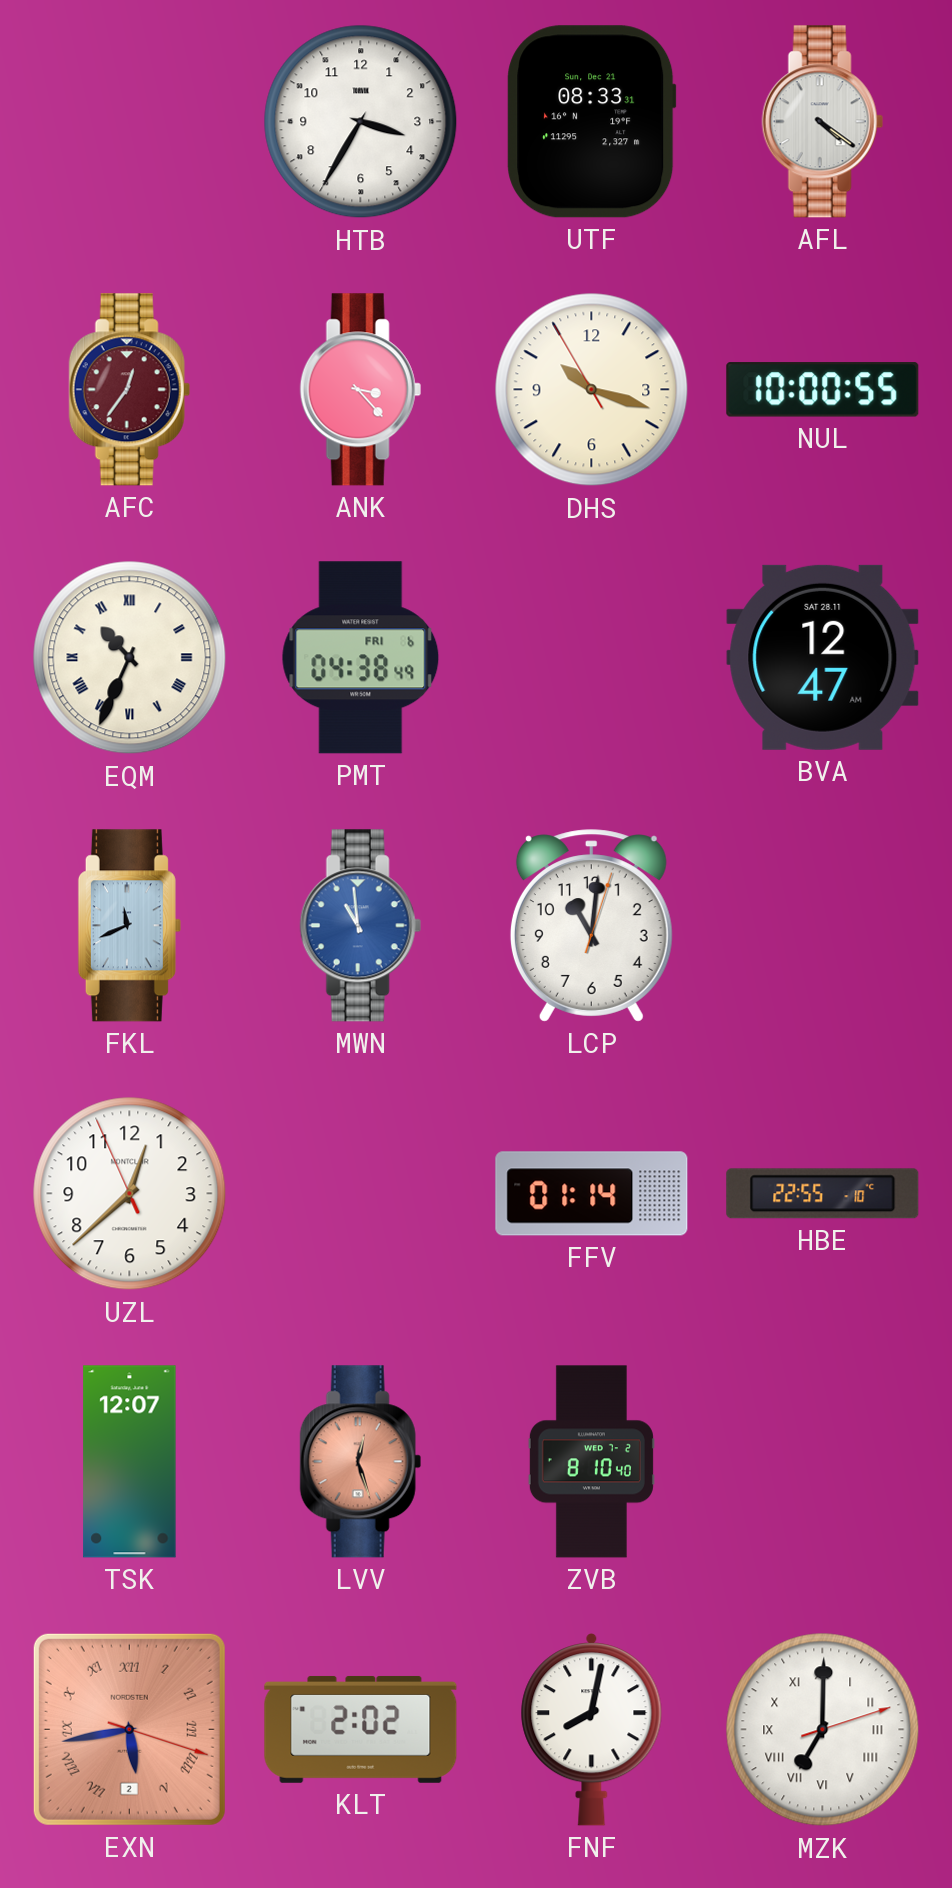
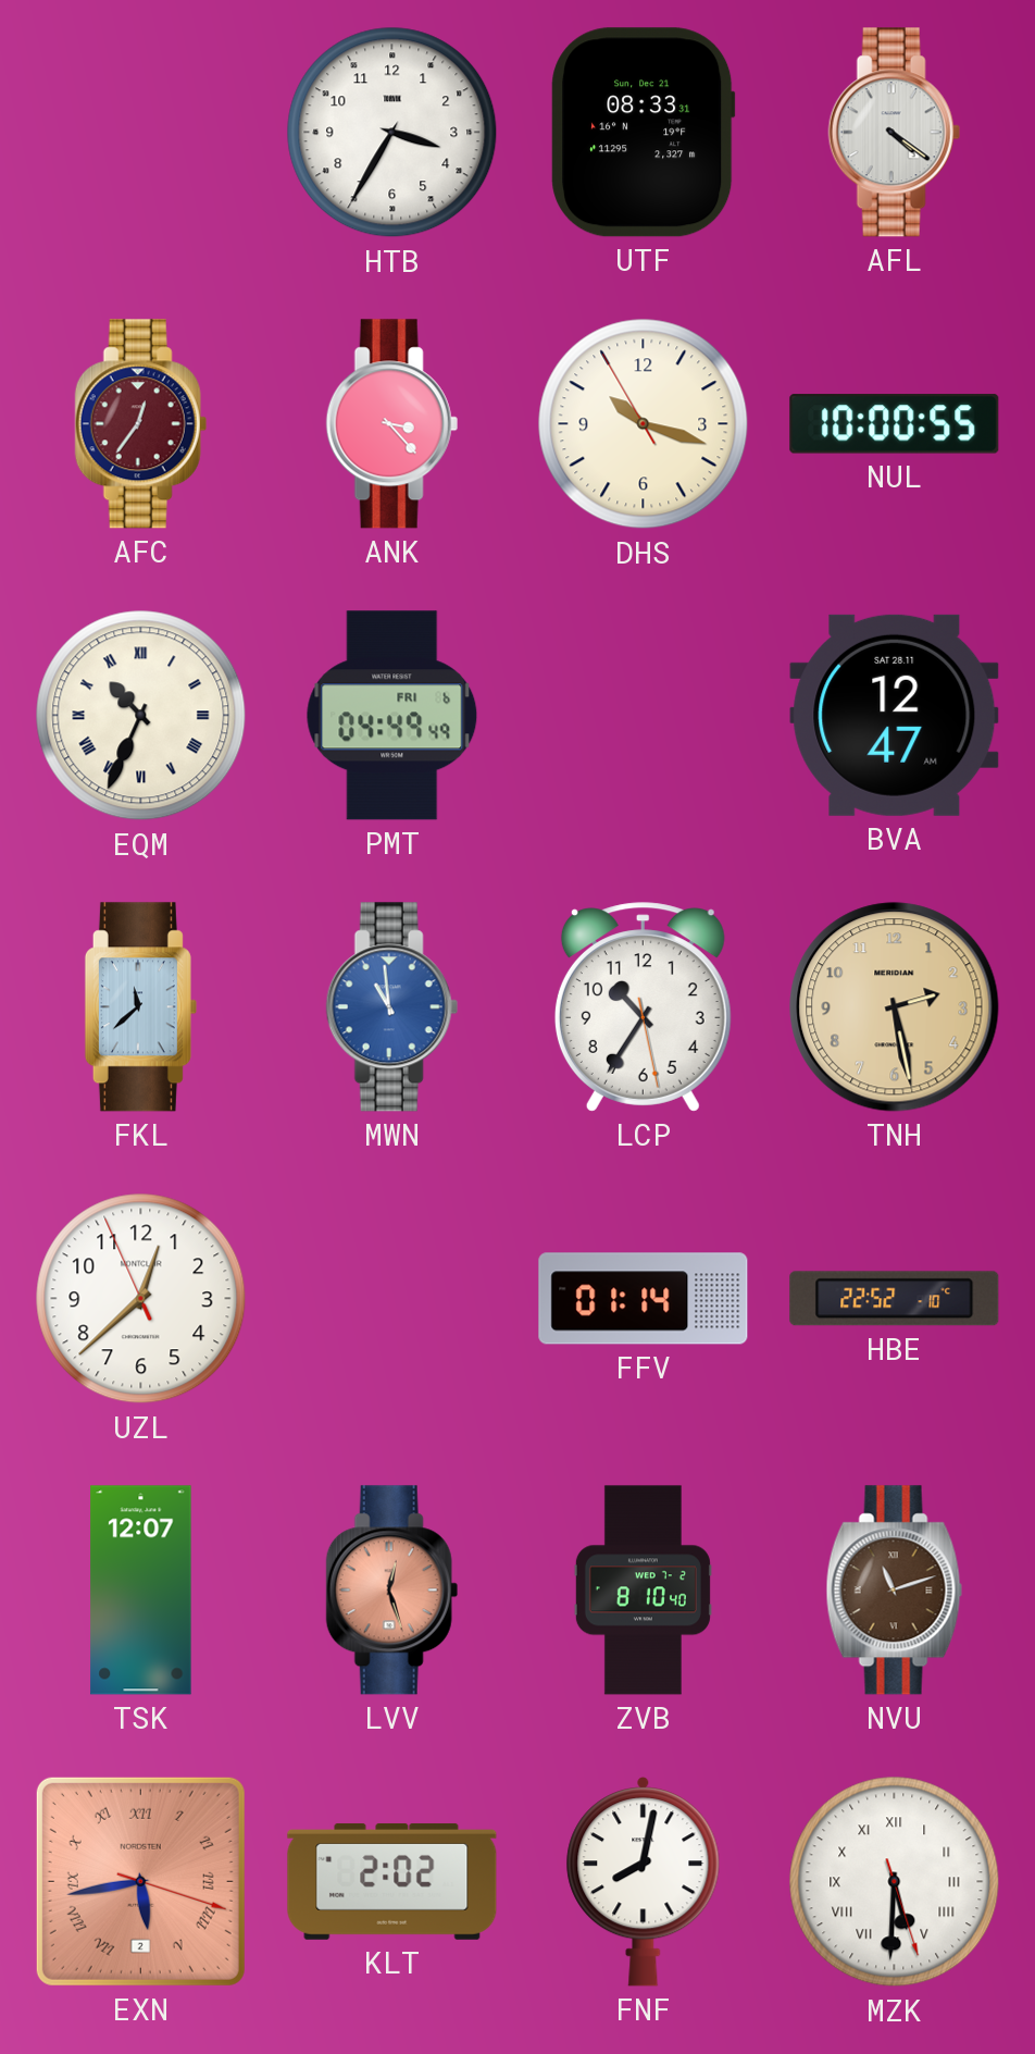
PMT: 04:38 -> 04:49
FKL: 11:41 -> 11:38
LCP: 11:01 -> 10:35
TNH: none -> 2:28
HBE: 22:55 -> 22:52
NVU: none -> 11:12
MZK: 7:00 -> 5:30
